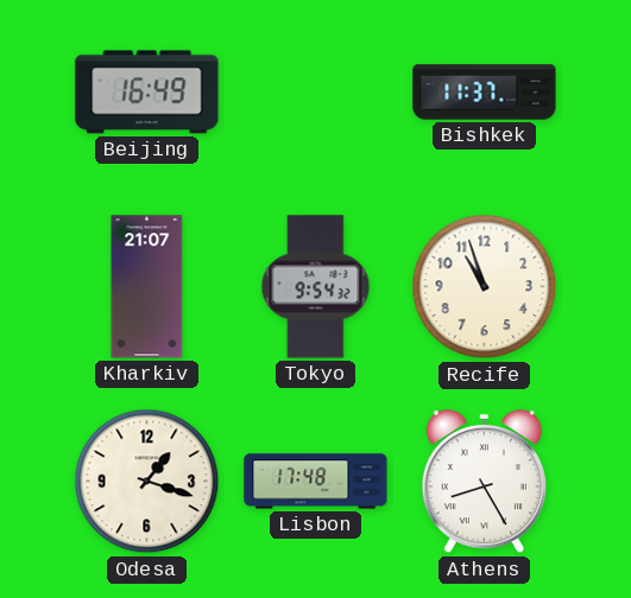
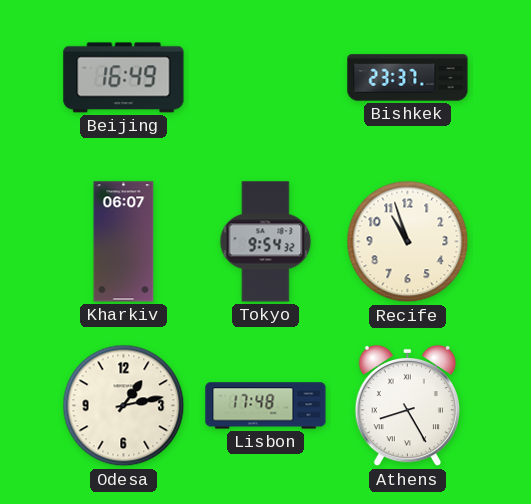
Bishkek: 11:37 -> 23:37
Kharkiv: 21:07 -> 06:07
Odesa: 1:18 -> 1:13
